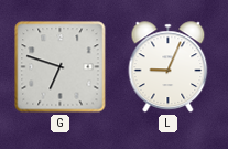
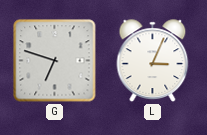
L: 9:04 -> 3:04
